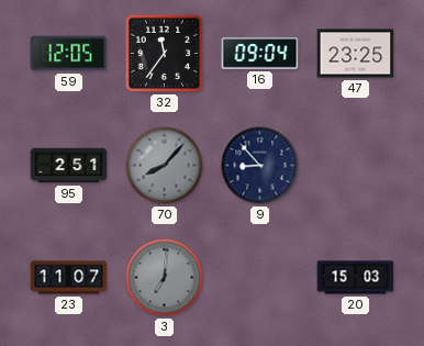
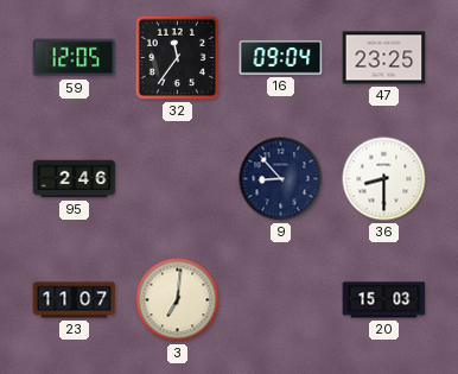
95: 2:51 -> 2:46
70: 8:07 -> none
36: none -> 8:30
3 dial: grey -> cream
